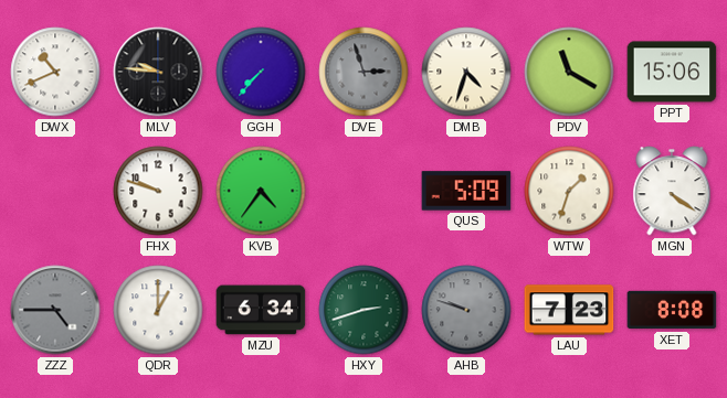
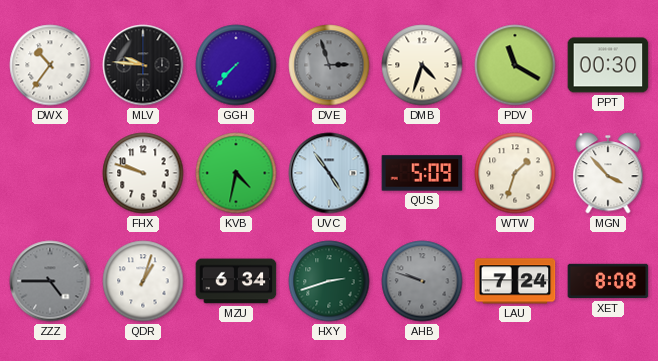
DWX: 10:41 -> 10:36
PPT: 15:06 -> 00:30
KVB: 4:36 -> 4:32
UVC: none -> 4:54
MGN: 4:21 -> 3:53
QDR: 1:00 -> 1:03
LAU: 7:23 -> 7:24
